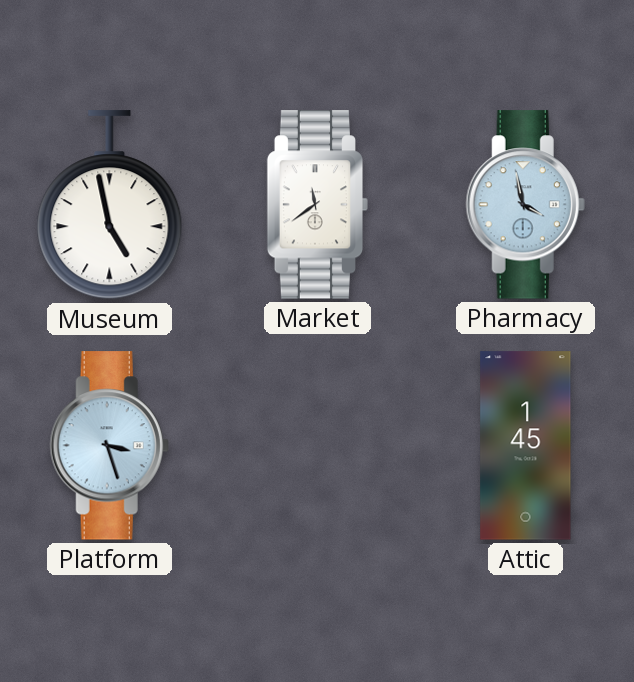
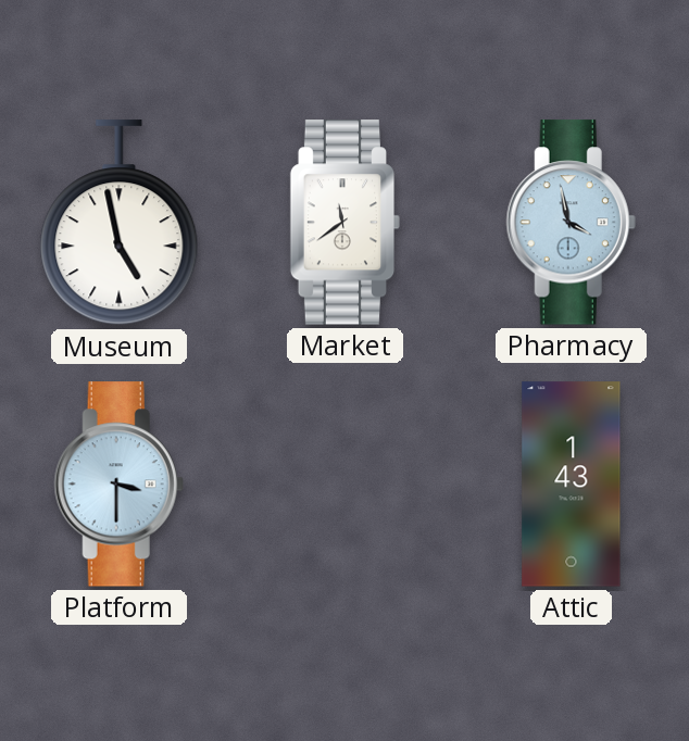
Platform: 3:27 -> 3:30
Attic: 1:45 -> 1:43
